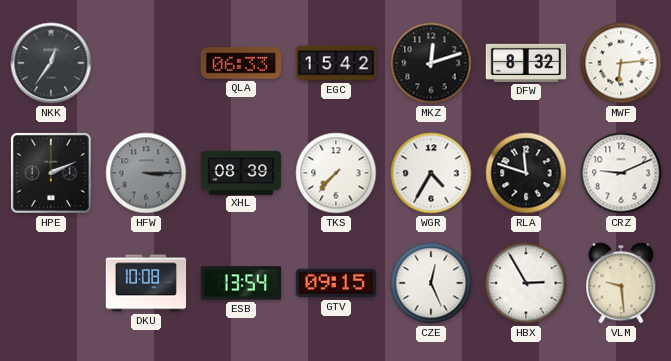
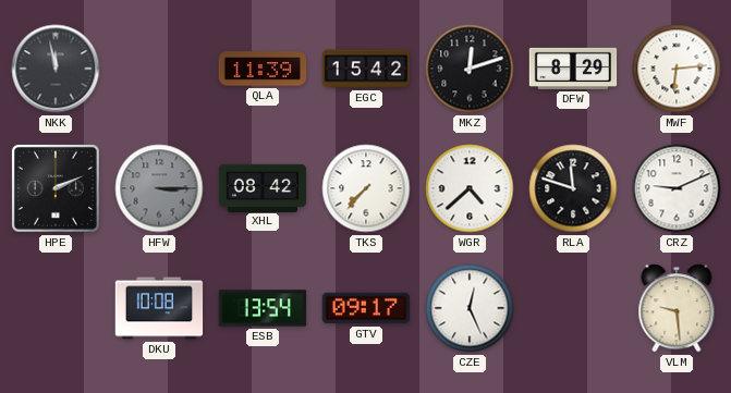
NKK: 12:36 -> 11:58
QLA: 06:33 -> 11:39
DFW: 8:32 -> 8:29
XHL: 08:39 -> 08:42
WGR: 4:35 -> 4:38
GTV: 09:15 -> 09:17
HBX: 2:55 -> none
